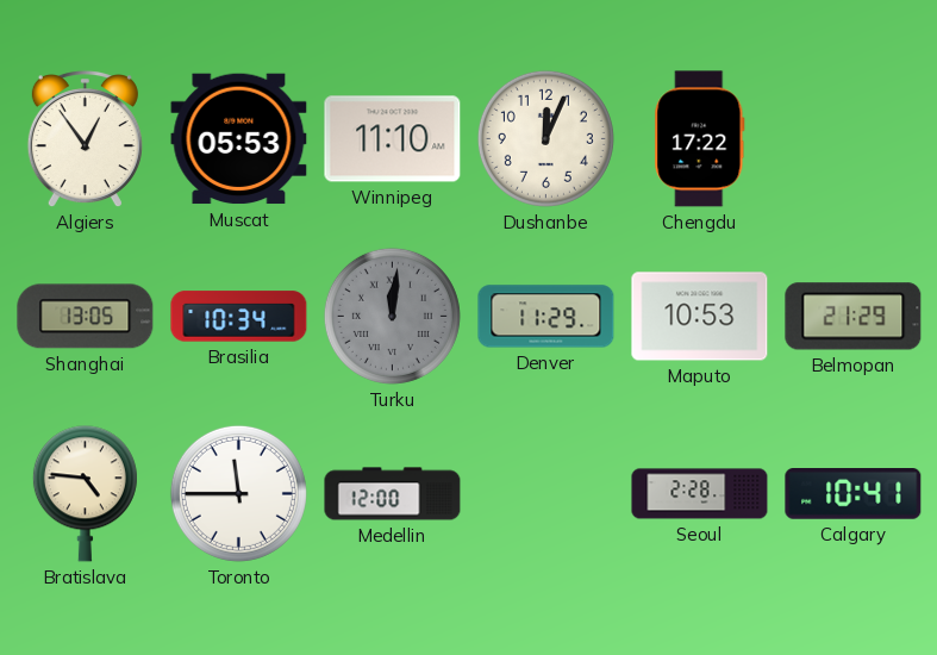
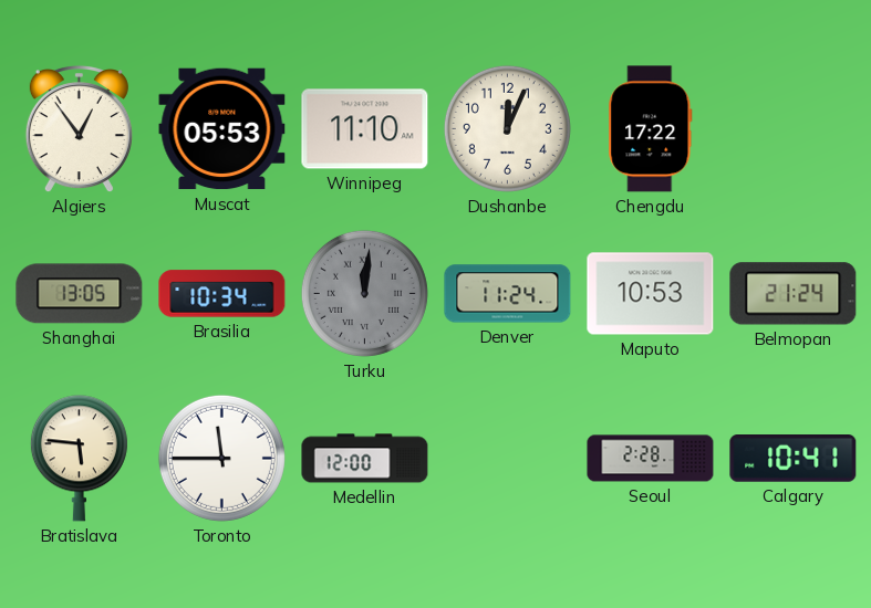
Denver: 11:29 -> 11:24
Belmopan: 21:29 -> 21:24
Bratislava: 4:46 -> 5:46
